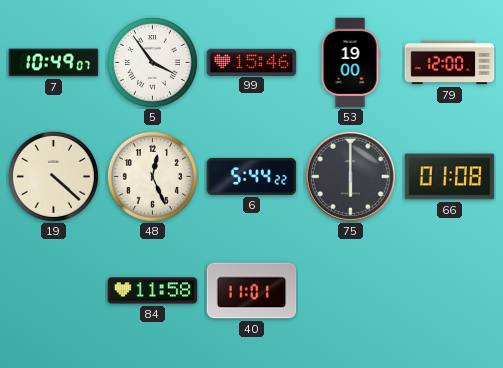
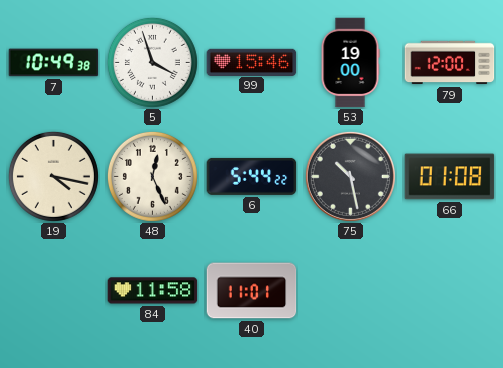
7: 10:49:07 -> 10:49:38
5: 3:54 -> 3:57
19: 4:22 -> 4:17
75: 6:00 -> 10:28
